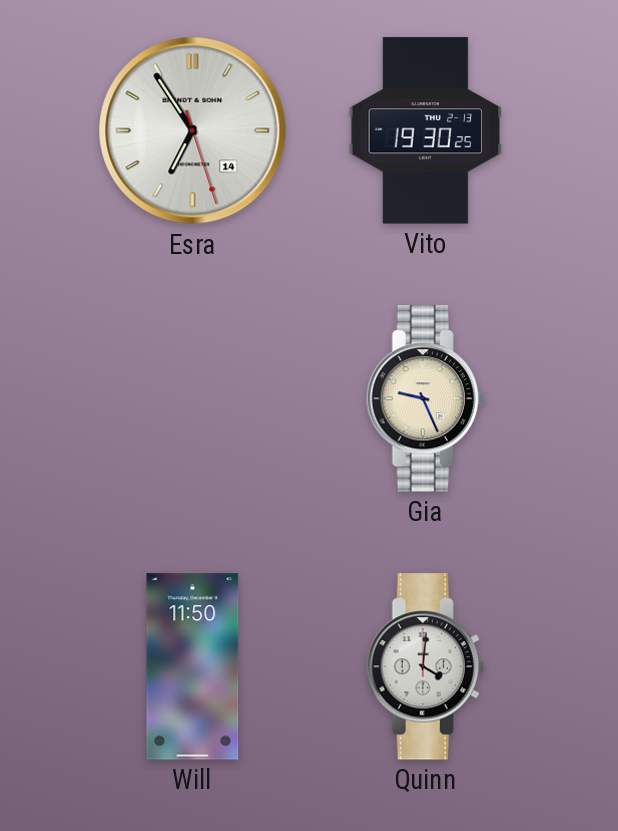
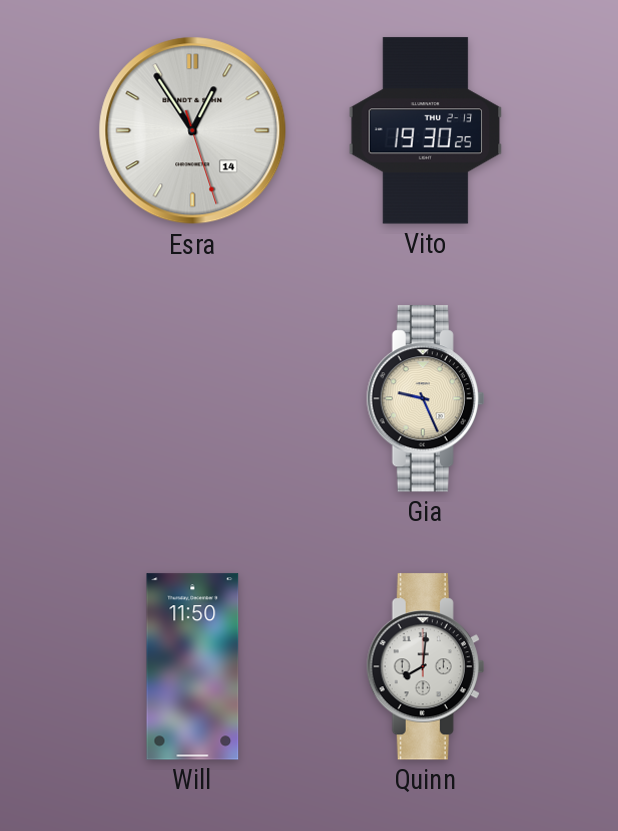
Esra: 6:54 -> 12:54
Quinn: 4:01 -> 8:01
